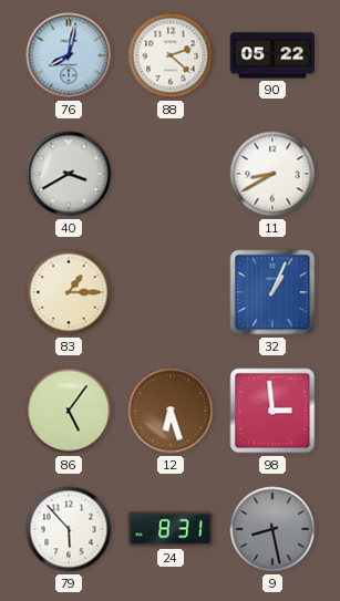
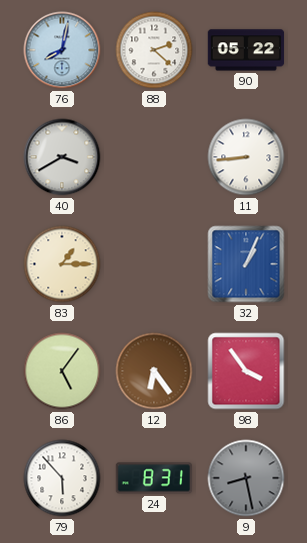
11: 8:40 -> 8:44
12: 6:27 -> 6:24
98: 2:59 -> 3:54
